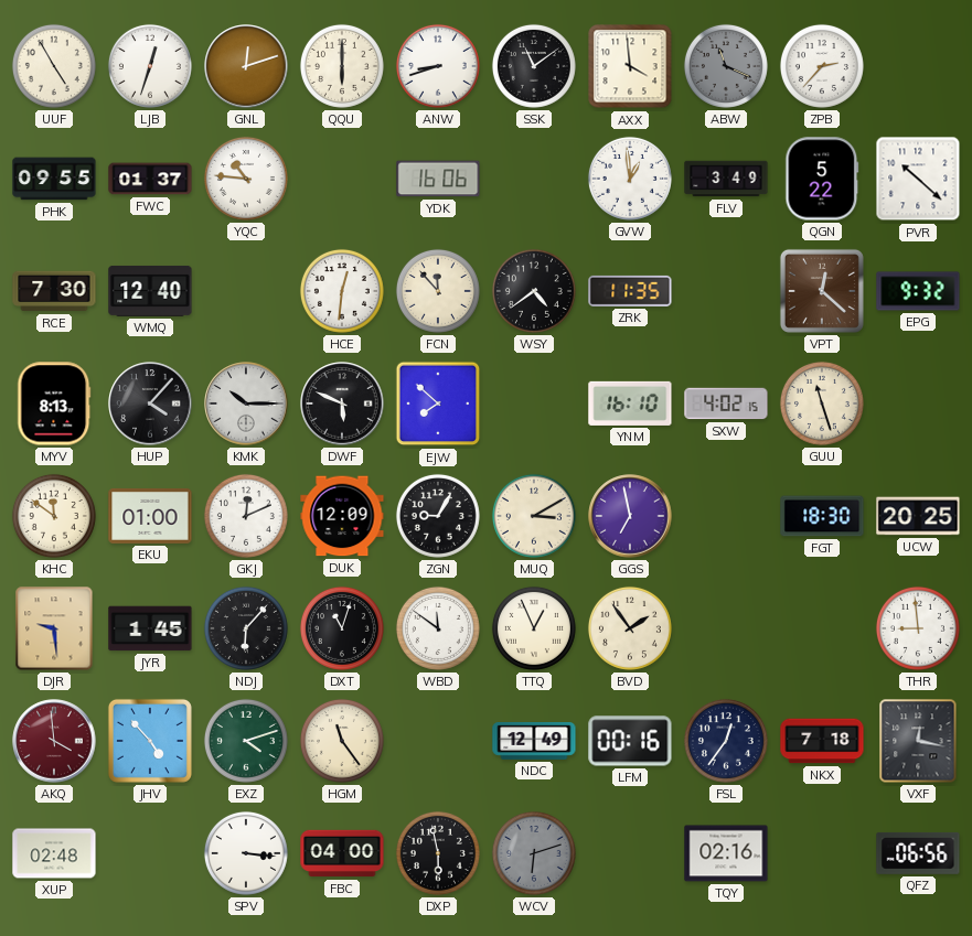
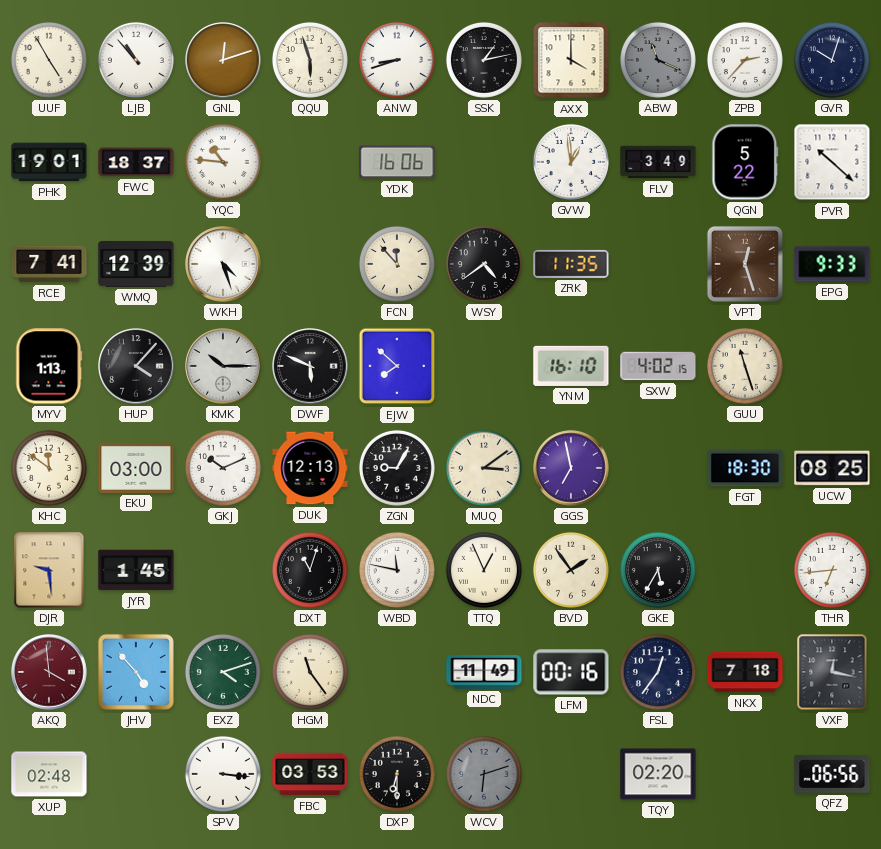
LJB: 12:33 -> 10:53
QQU: 6:00 -> 5:57
SSK: 11:09 -> 1:13
AXX: 3:59 -> 4:00
GVR: none -> 10:03
PHK: 09:55 -> 19:01
FWC: 01:37 -> 18:37
RCE: 7:30 -> 7:41
WMQ: 12:40 -> 12:39
WKH: none -> 4:27
HCE: 12:31 -> none
VPT: 12:22 -> 12:27
EPG: 9:32 -> 9:33
MYV: 8:13 -> 1:13
EKU: 01:00 -> 03:00
GKJ: 12:11 -> 10:11
DUK: 12:09 -> 12:13
MUQ: 3:10 -> 3:09
UCW: 20:25 -> 08:25
NDJ: 6:07 -> none
WBD: 11:51 -> 11:47
GKE: none -> 5:35
THR: 8:59 -> 6:44
NDC: 12:49 -> 11:49
FBC: 04:00 -> 03:53
DXP: 5:58 -> 6:30
TQY: 02:16 -> 02:20
